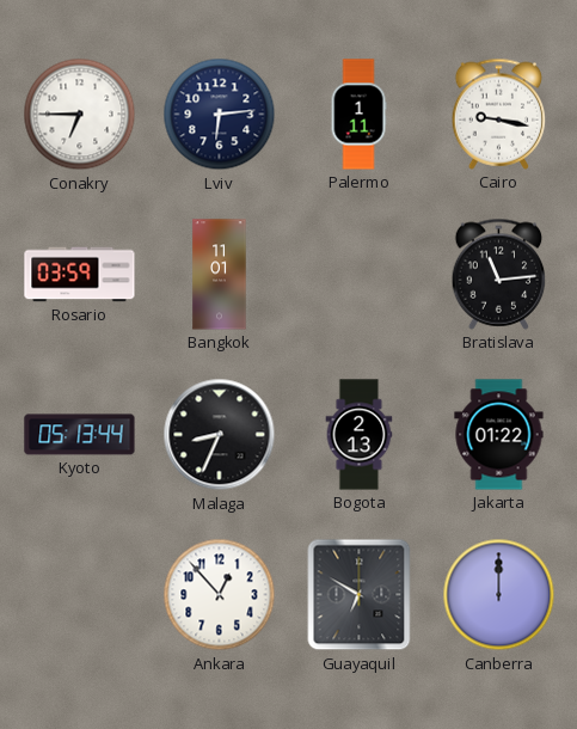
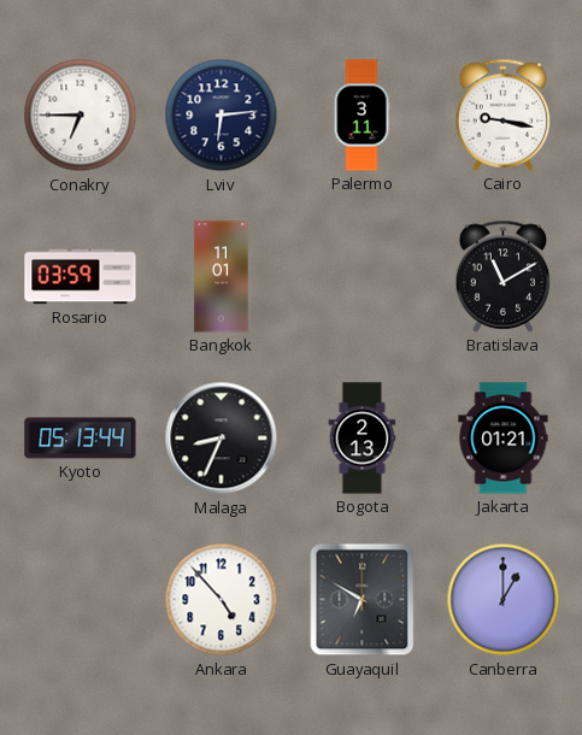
Palermo: 1:11 -> 3:11
Bratislava: 11:14 -> 11:10
Jakarta: 01:22 -> 01:21
Ankara: 12:53 -> 4:53
Canberra: 12:00 -> 1:00
